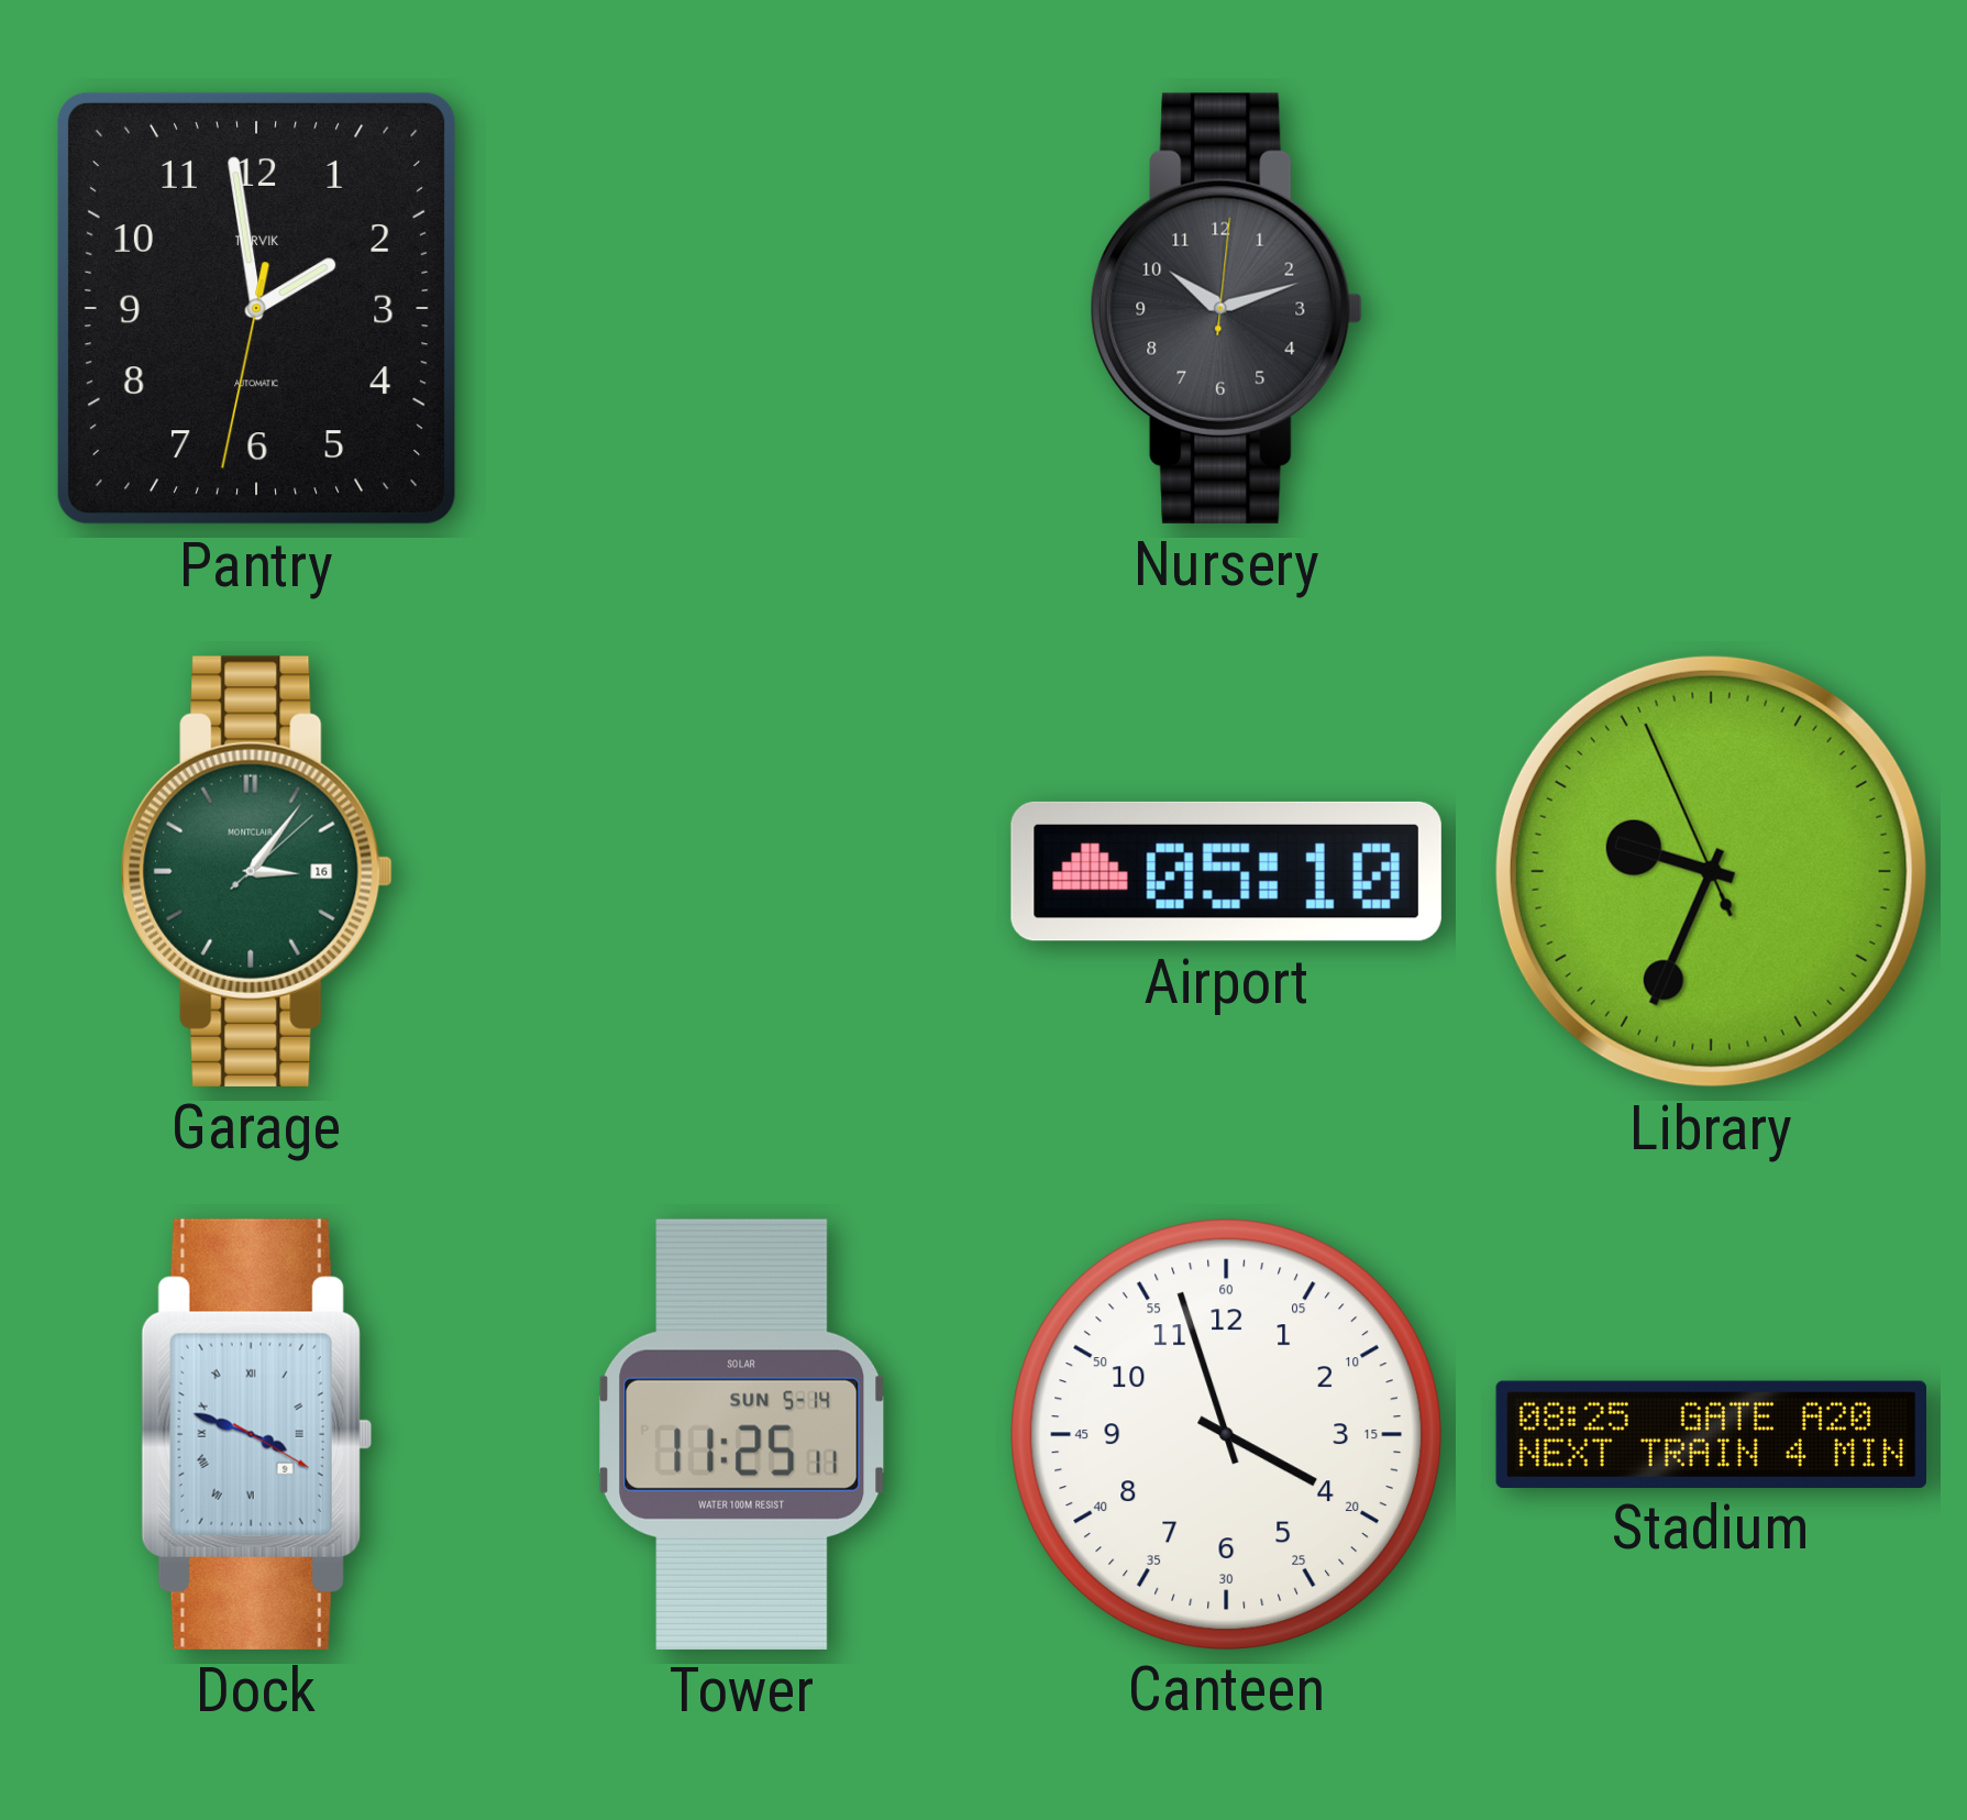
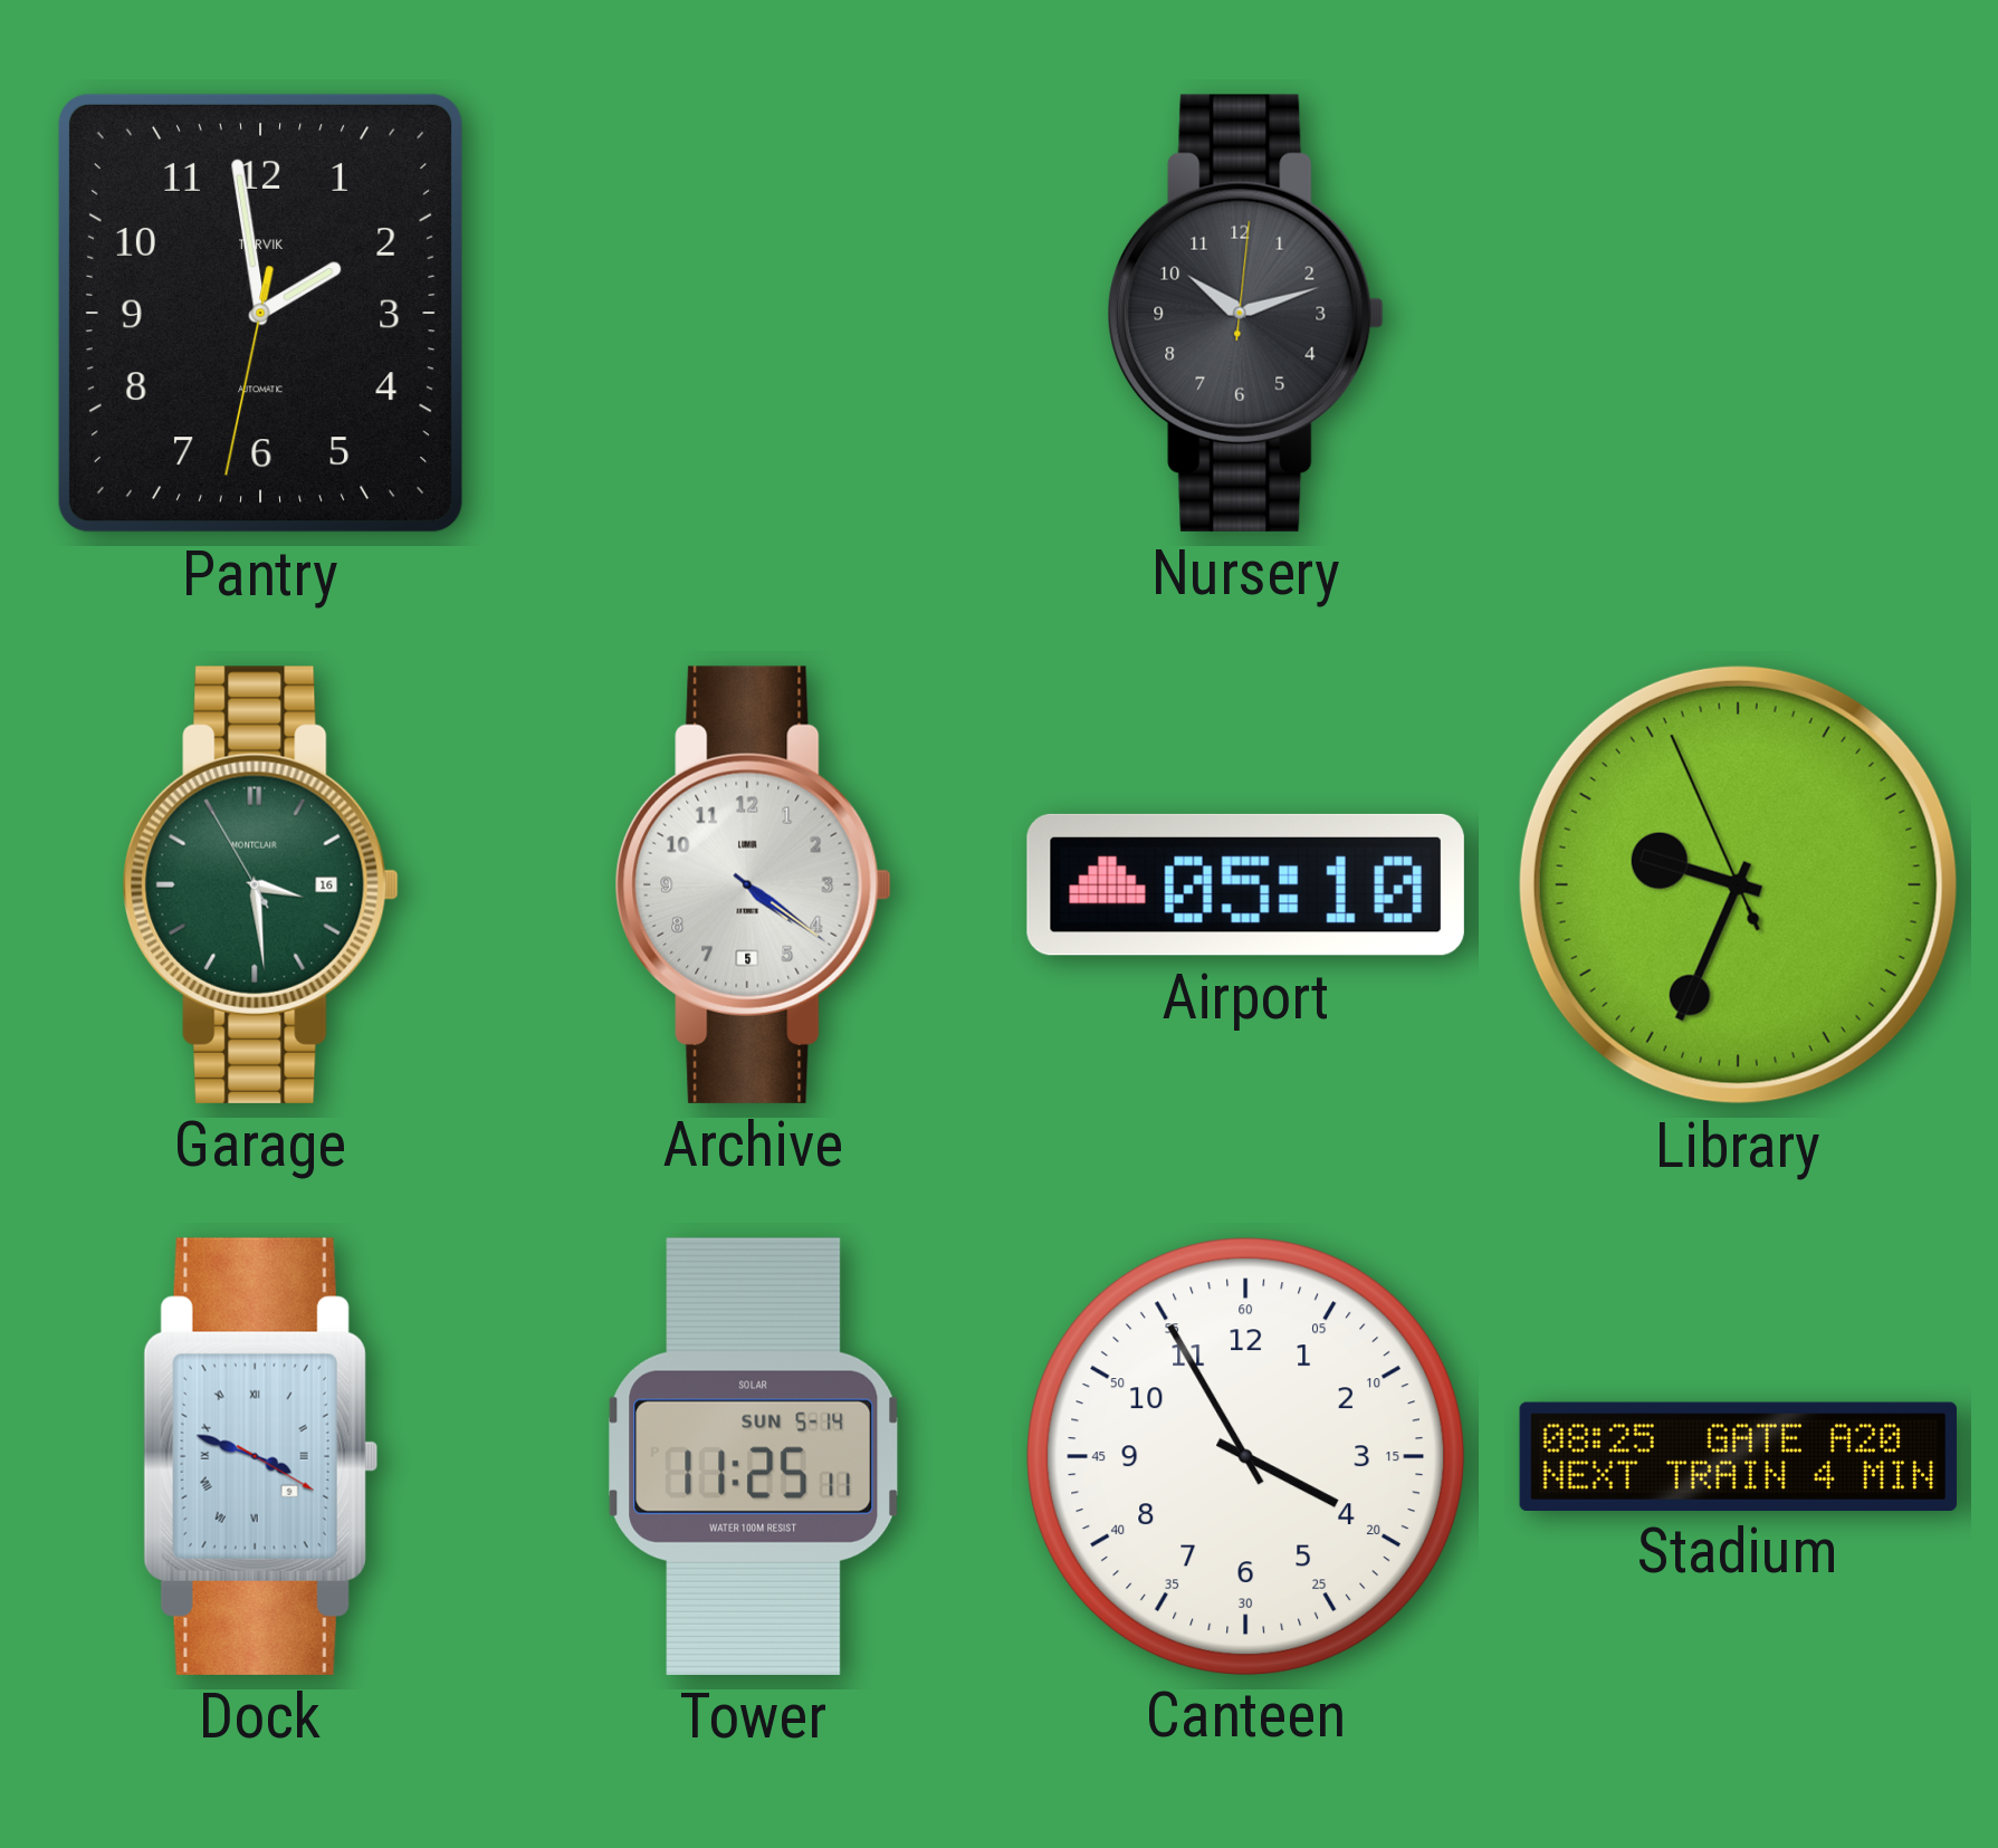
Garage: 3:06 -> 3:28
Archive: none -> 4:21
Canteen: 3:57 -> 3:55
